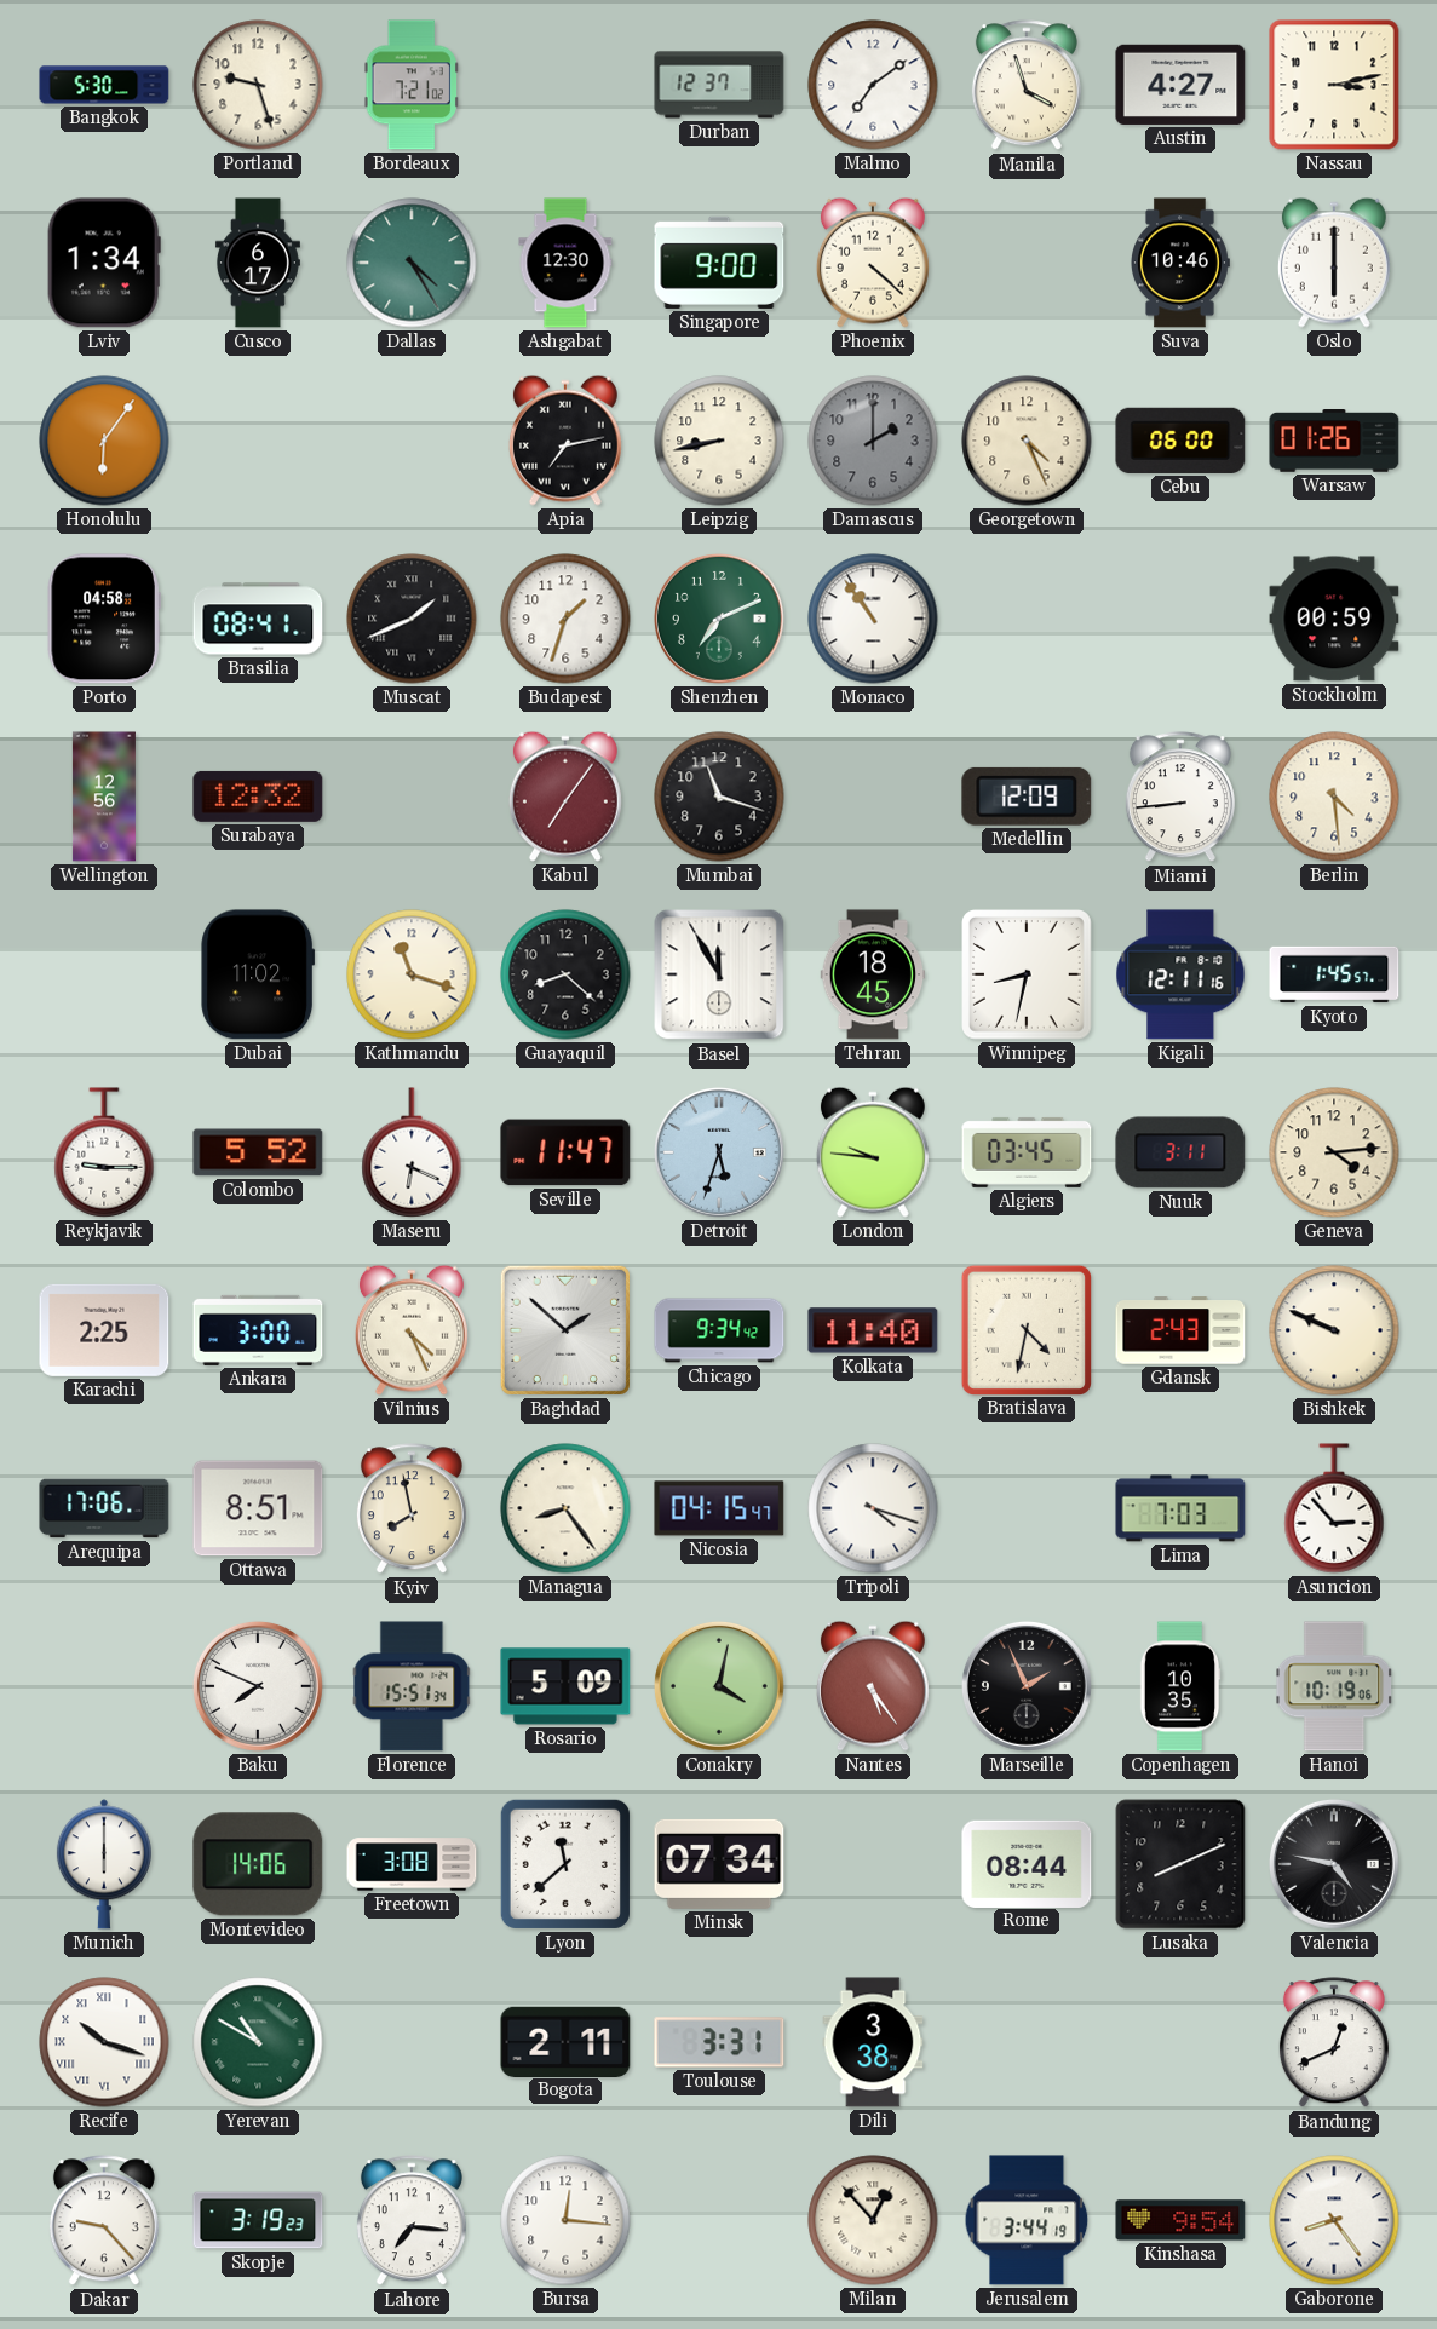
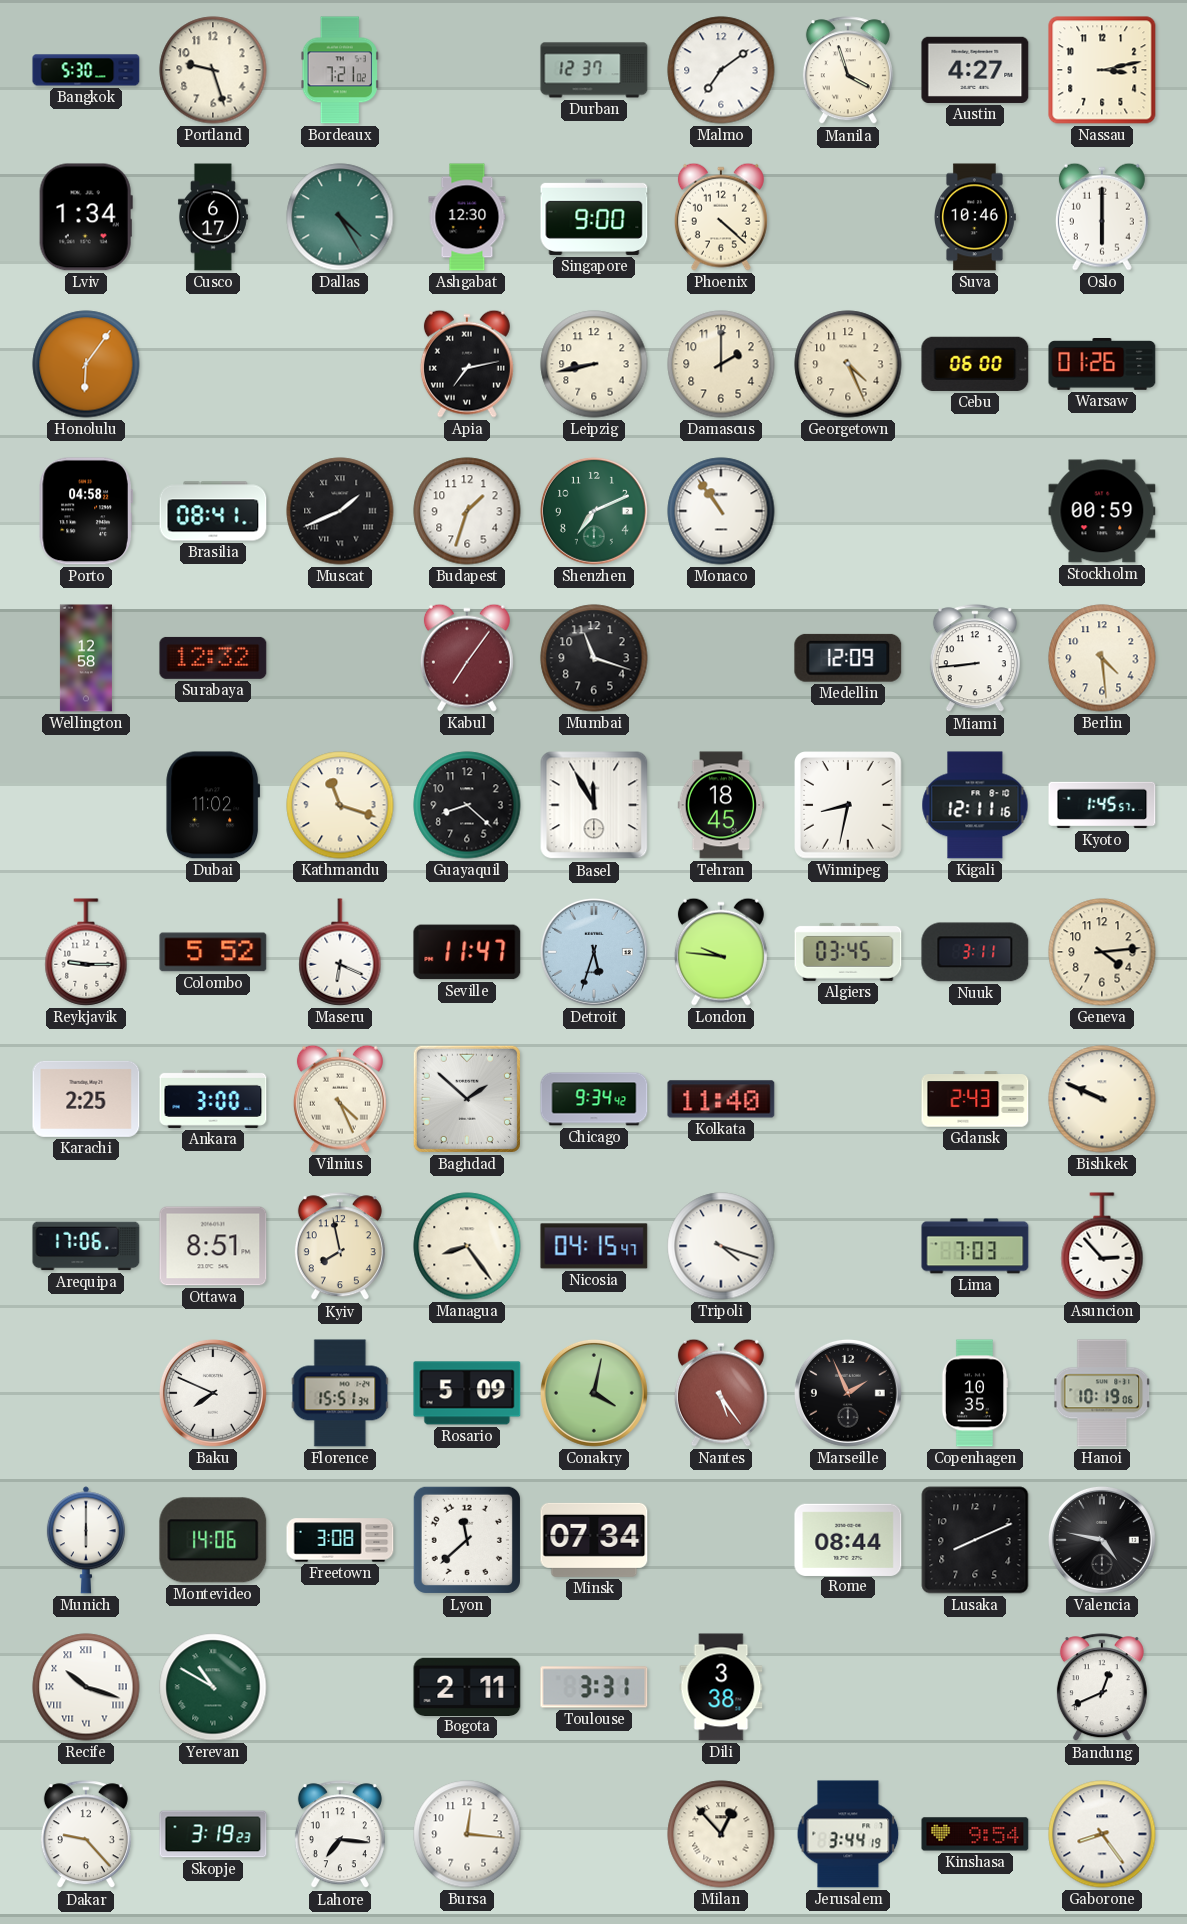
Damascus dial: grey -> cream
Wellington: 12:56 -> 12:58
Bratislava: 4:32 -> none
